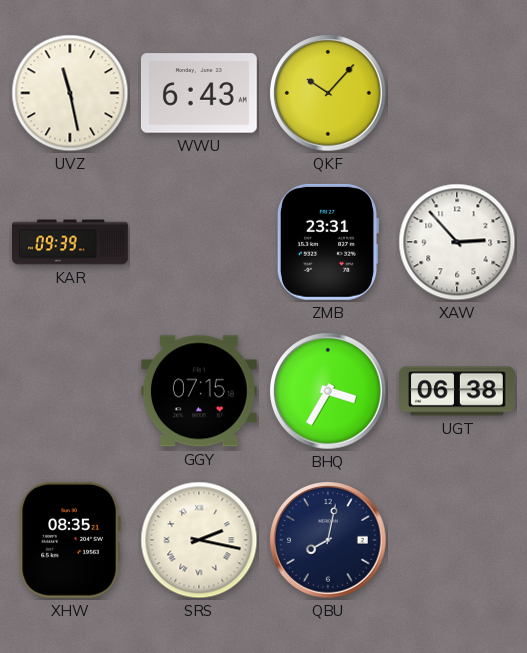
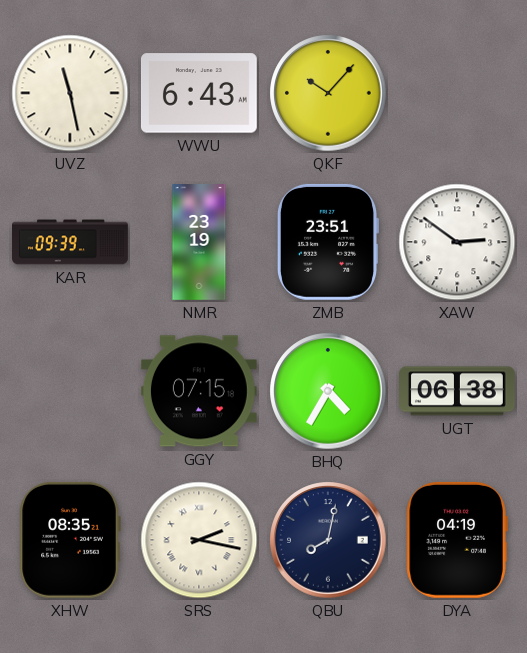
NMR: none -> 23:19
ZMB: 23:31 -> 23:51
XAW: 2:53 -> 2:51
BHQ: 3:35 -> 4:35
DYA: none -> 04:19
